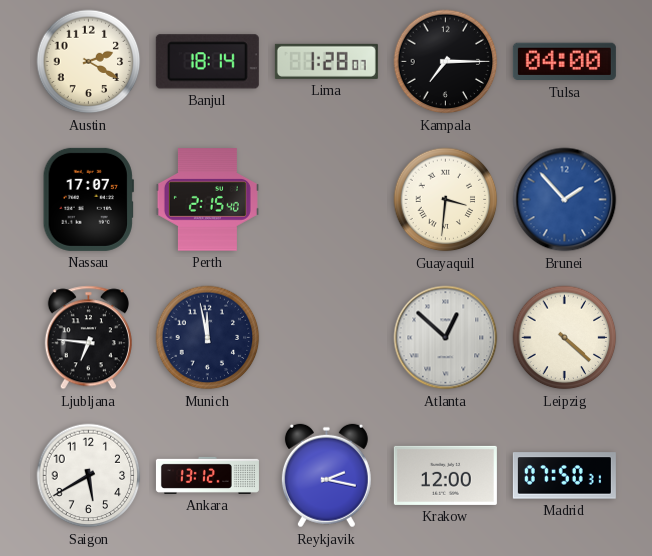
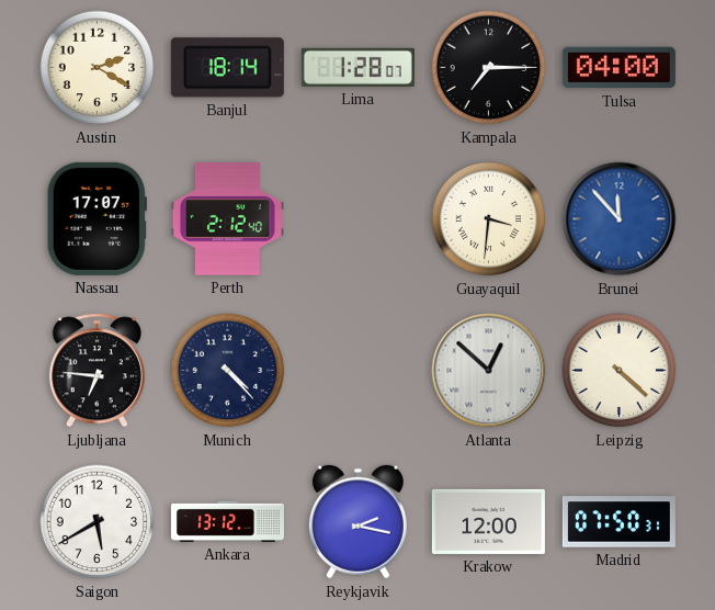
Perth: 2:15 -> 2:12
Brunei: 1:53 -> 11:53
Munich: 11:58 -> 4:23
